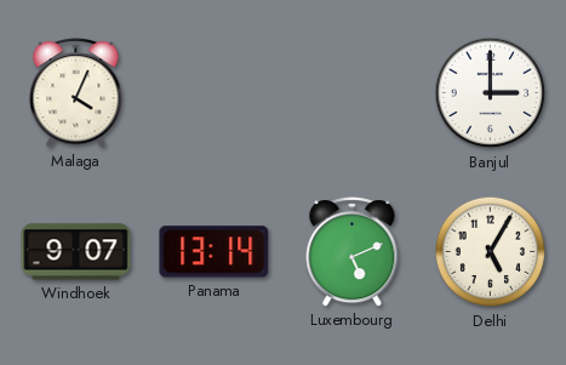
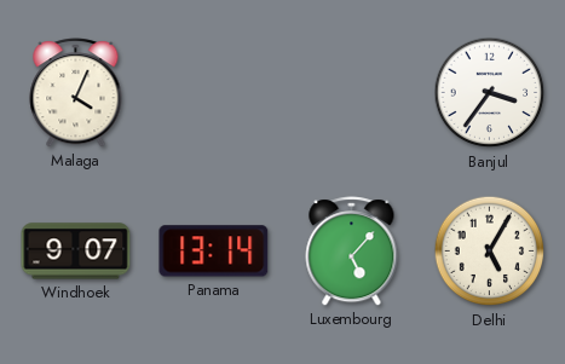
Banjul: 3:00 -> 3:36
Luxembourg: 5:11 -> 5:07
